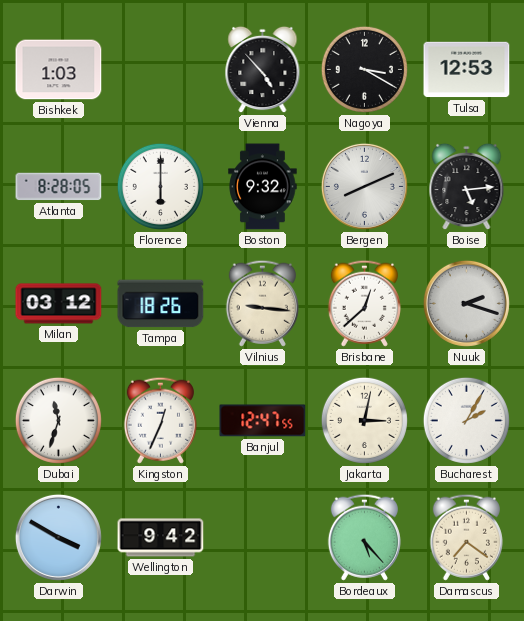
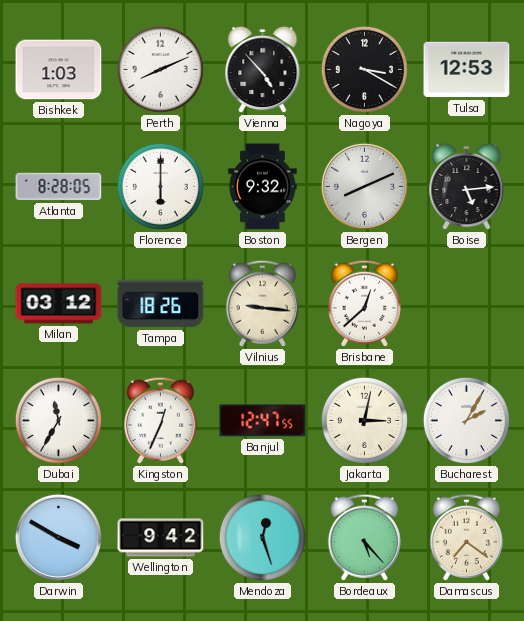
Perth: none -> 8:11
Nuuk: 2:18 -> none
Dubai: 11:33 -> 11:35
Mendoza: none -> 12:27
